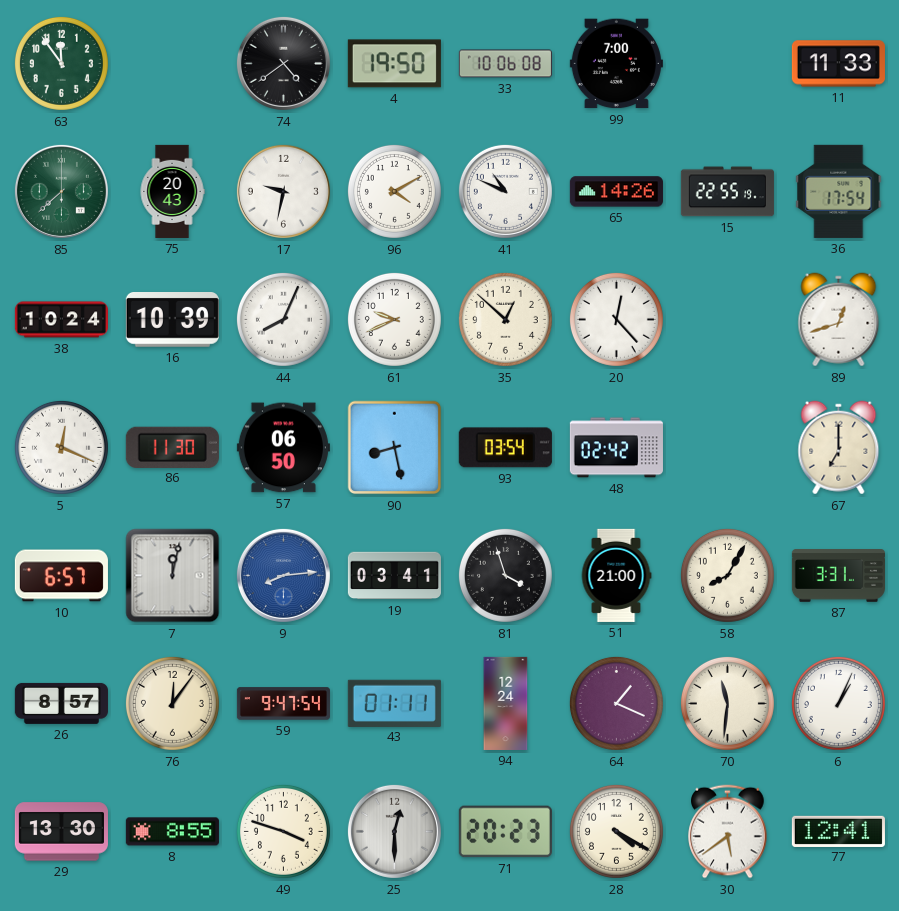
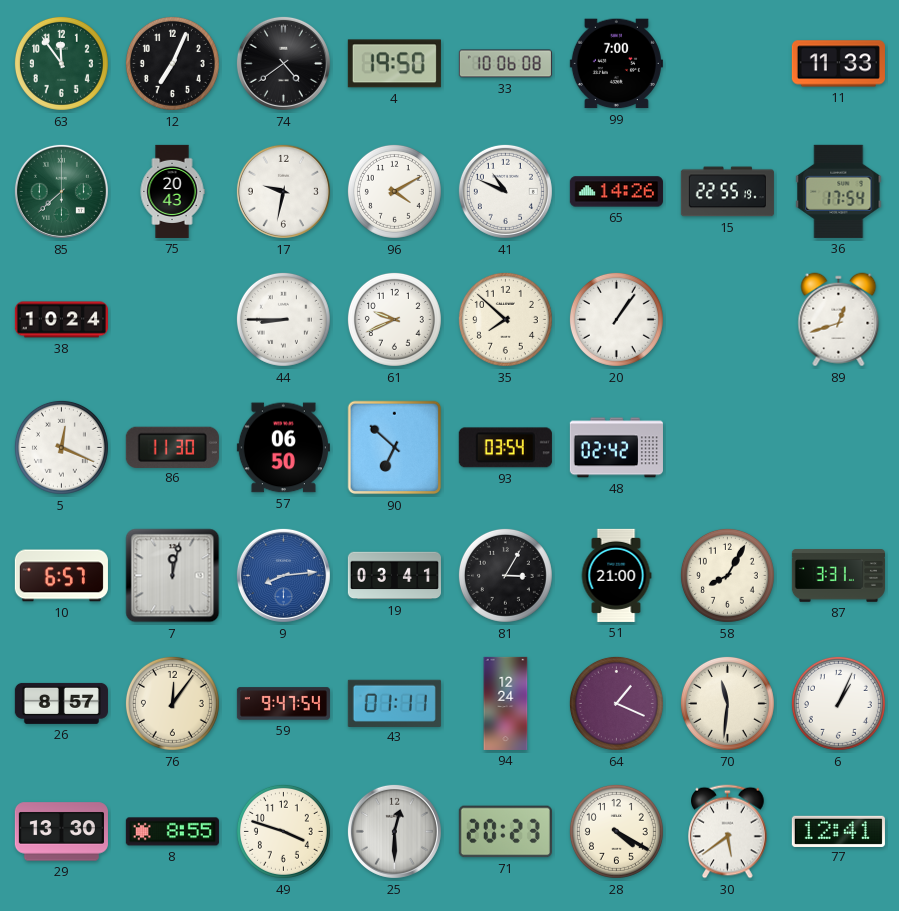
12: none -> 7:04
16: 10:39 -> none
44: 8:04 -> 8:45
35: 12:52 -> 7:52
20: 12:23 -> 1:06
90: 8:28 -> 6:52
67: 7:00 -> none
81: 3:57 -> 3:05
